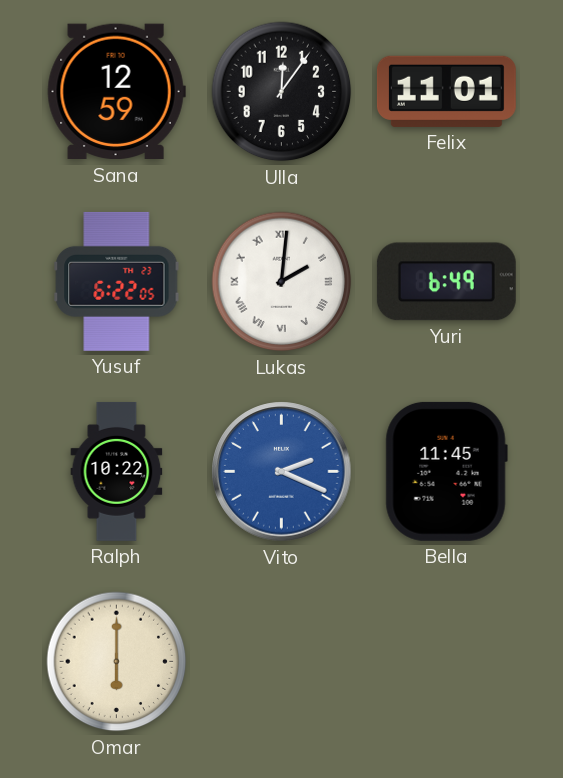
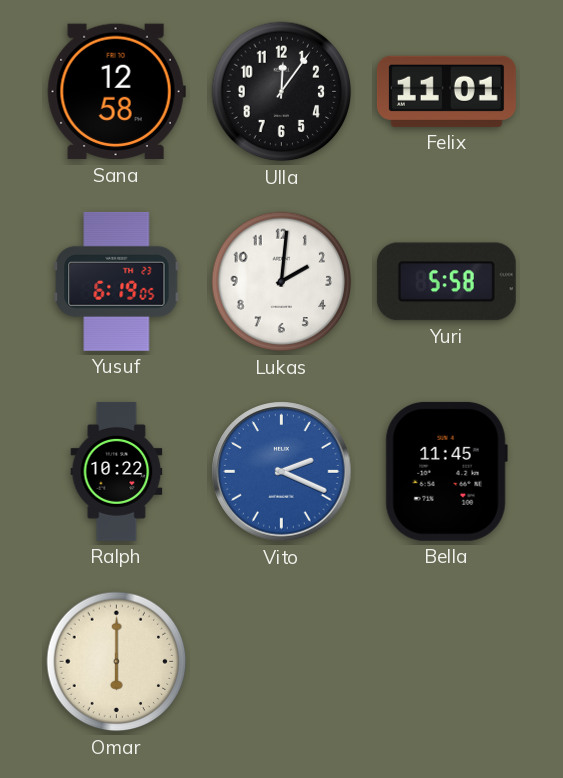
Sana: 12:59 -> 12:58
Yusuf: 6:22 -> 6:19
Lukas numerals: Roman -> Arabic
Yuri: 6:49 -> 5:58
